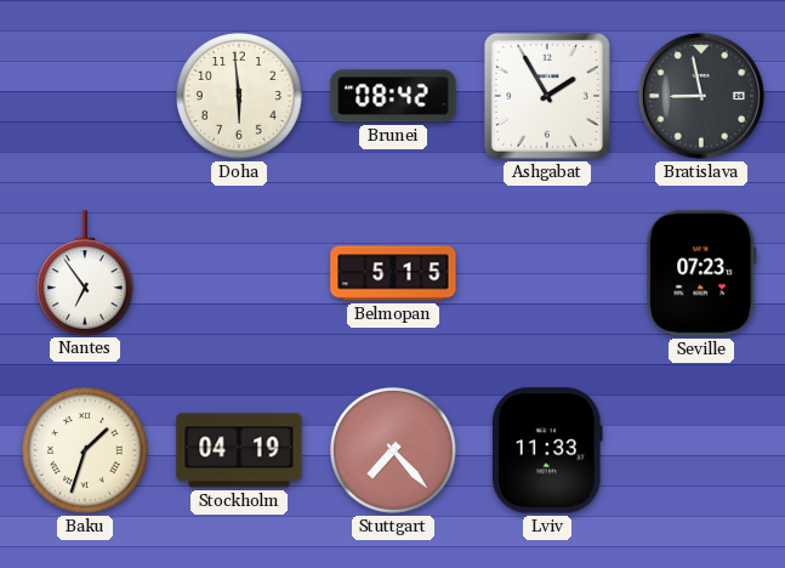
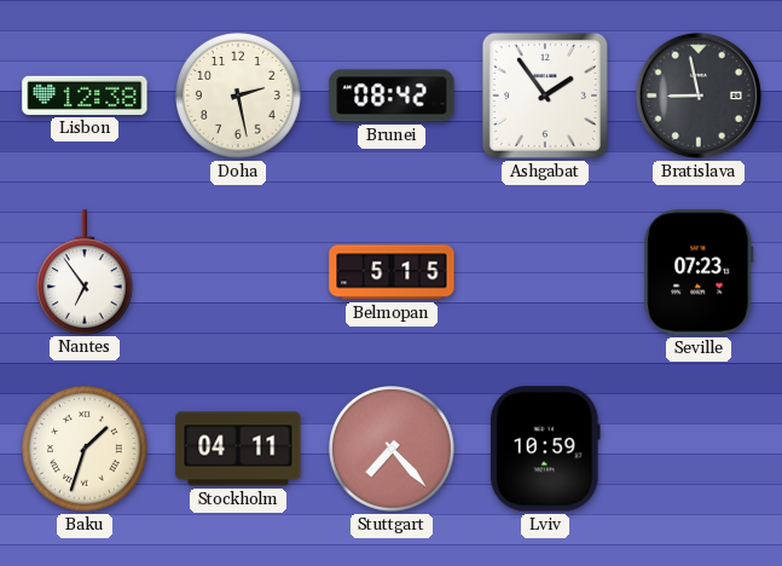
Lisbon: none -> 12:38
Doha: 5:59 -> 2:28
Ashgabat: 1:55 -> 1:54
Stockholm: 04:19 -> 04:11
Lviv: 11:33 -> 10:59
